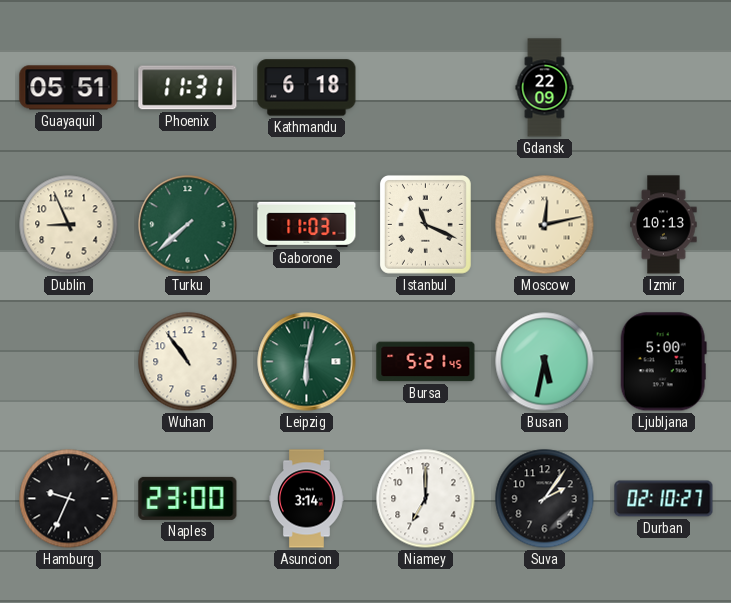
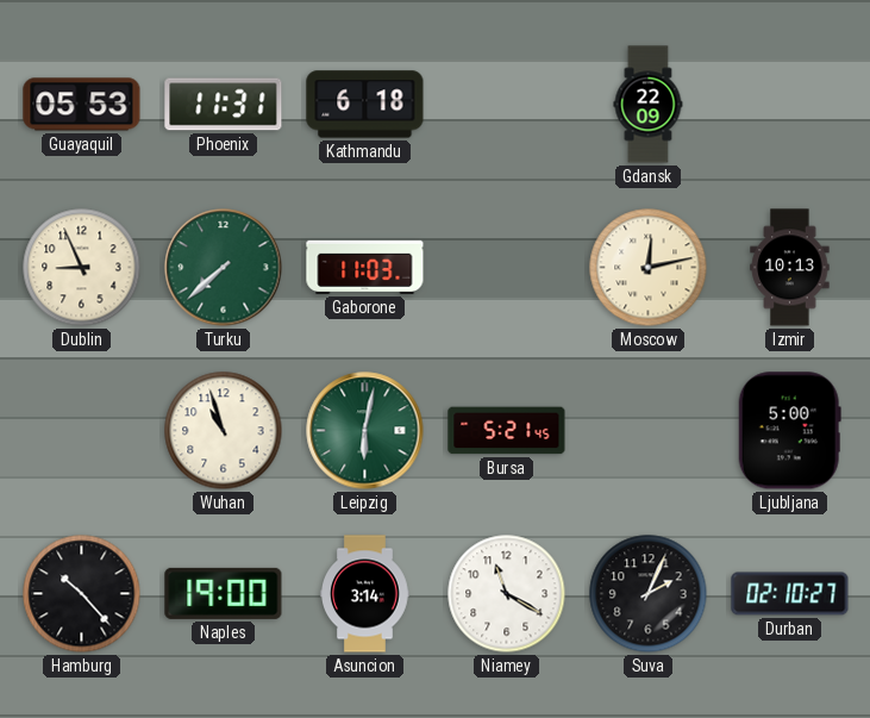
Guayaquil: 05:51 -> 05:53
Istanbul: 11:19 -> none
Wuhan: 10:54 -> 10:57
Busan: 5:32 -> none
Hamburg: 9:34 -> 10:23
Naples: 23:00 -> 19:00
Niamey: 7:00 -> 11:20
Suva: 2:06 -> 2:04
